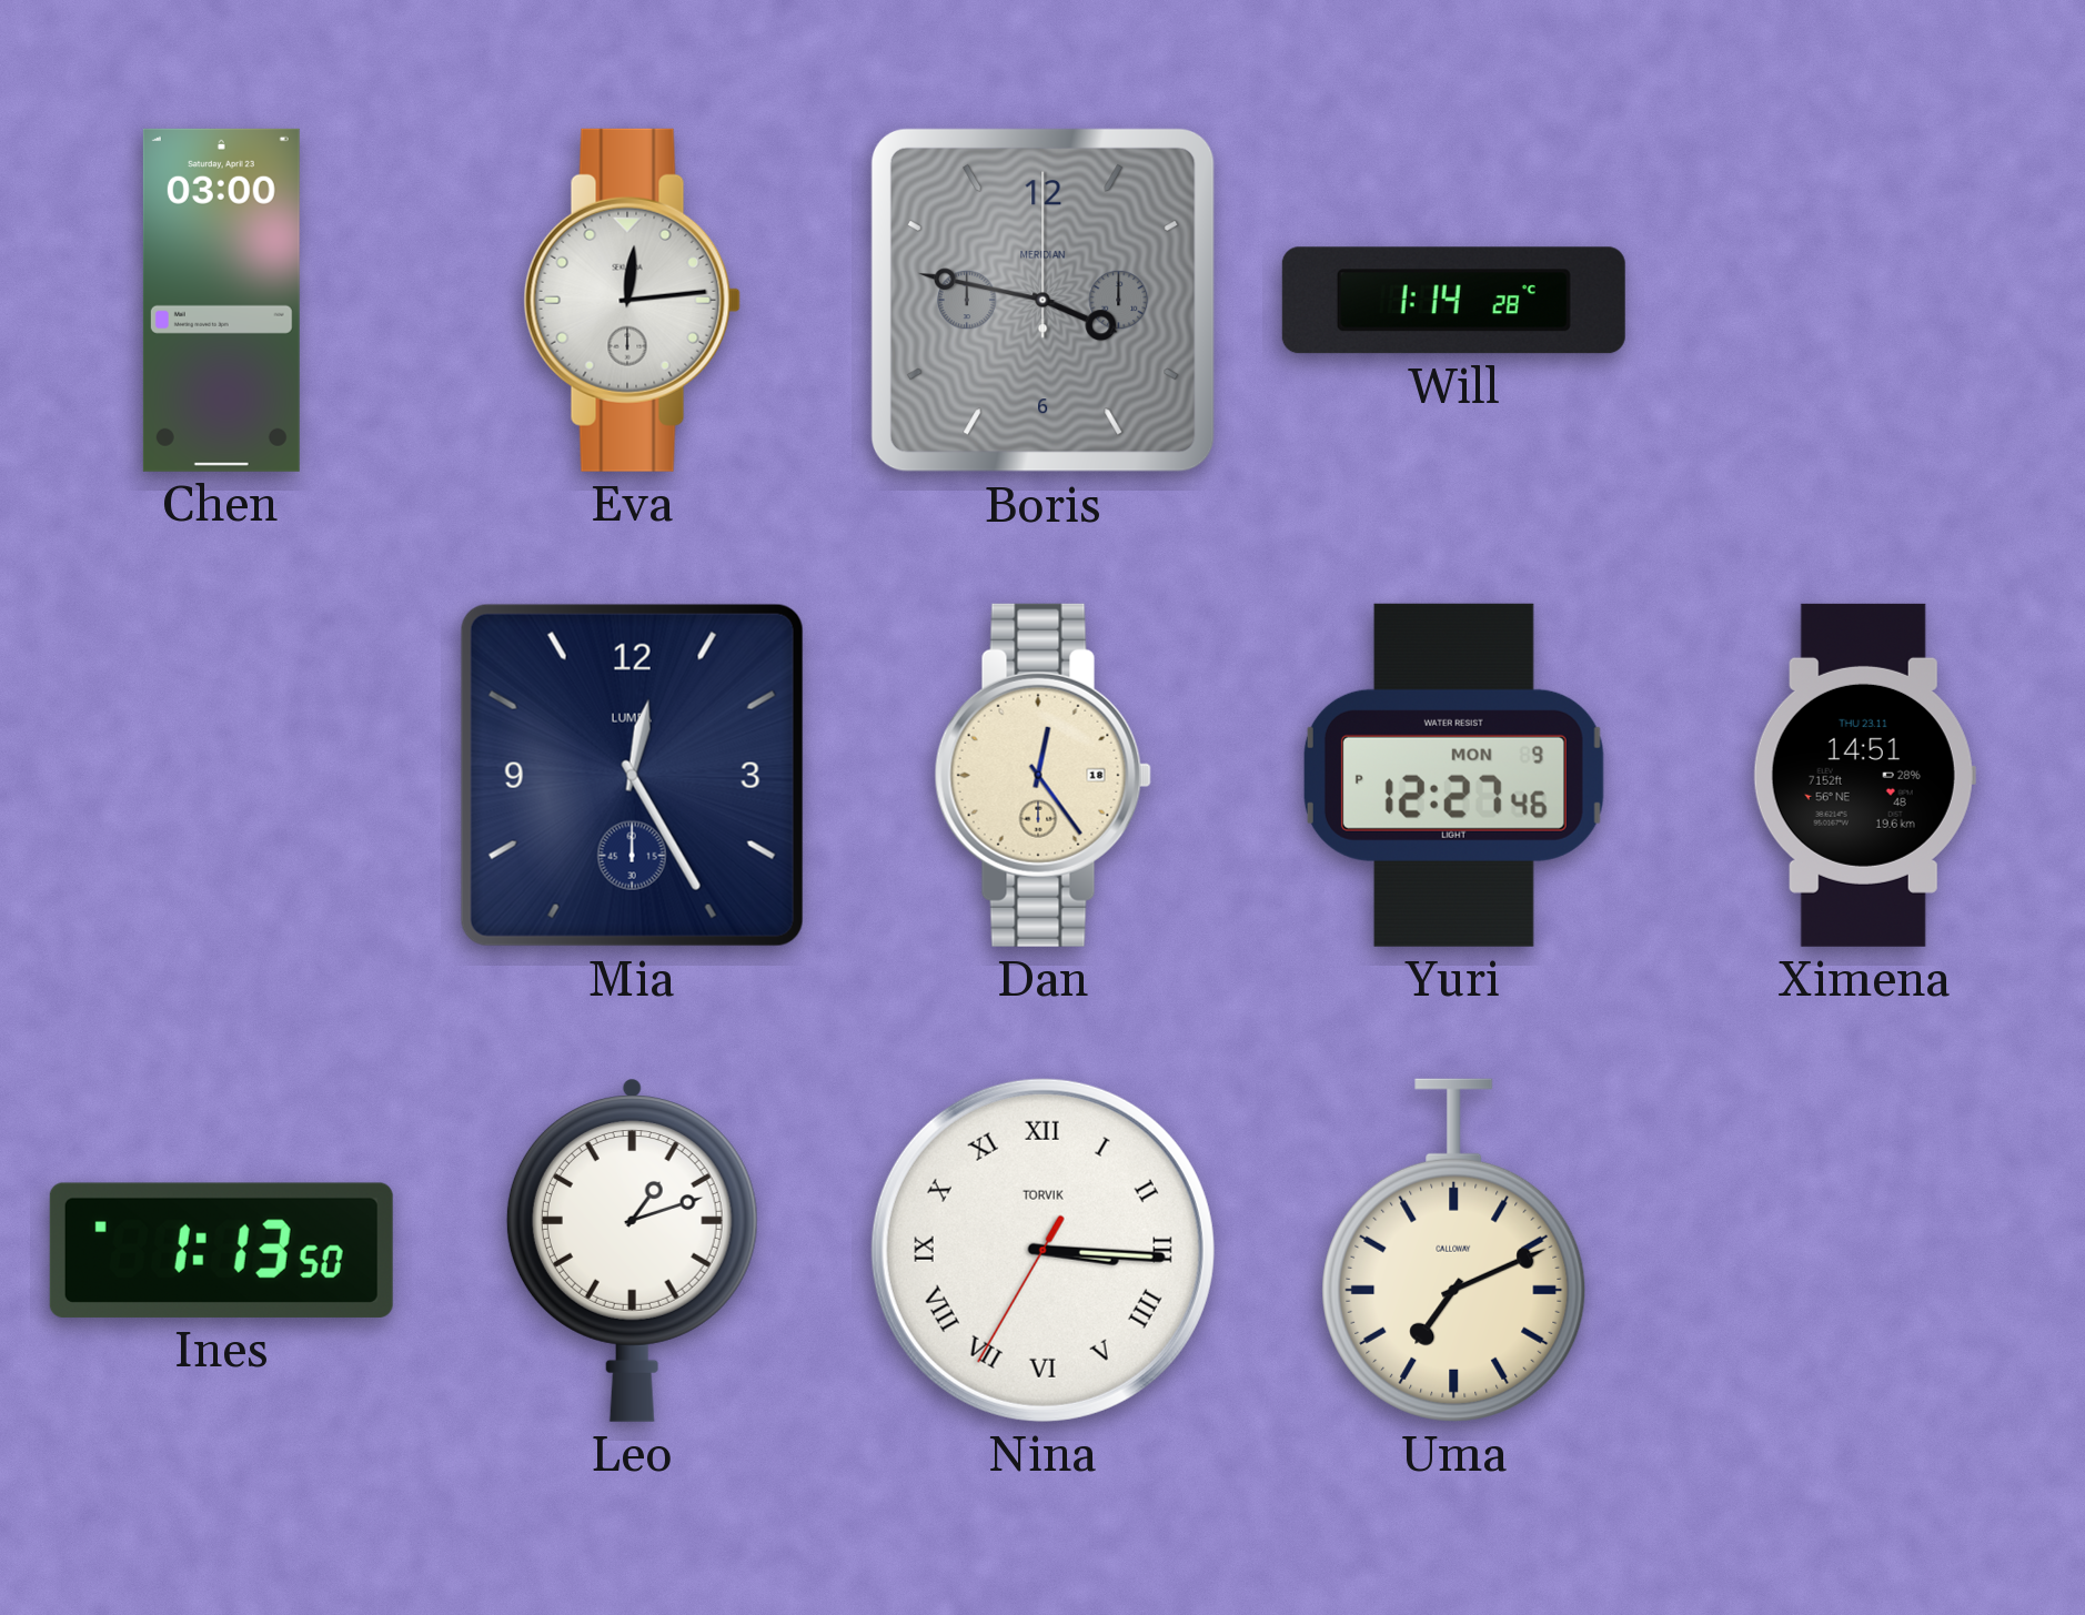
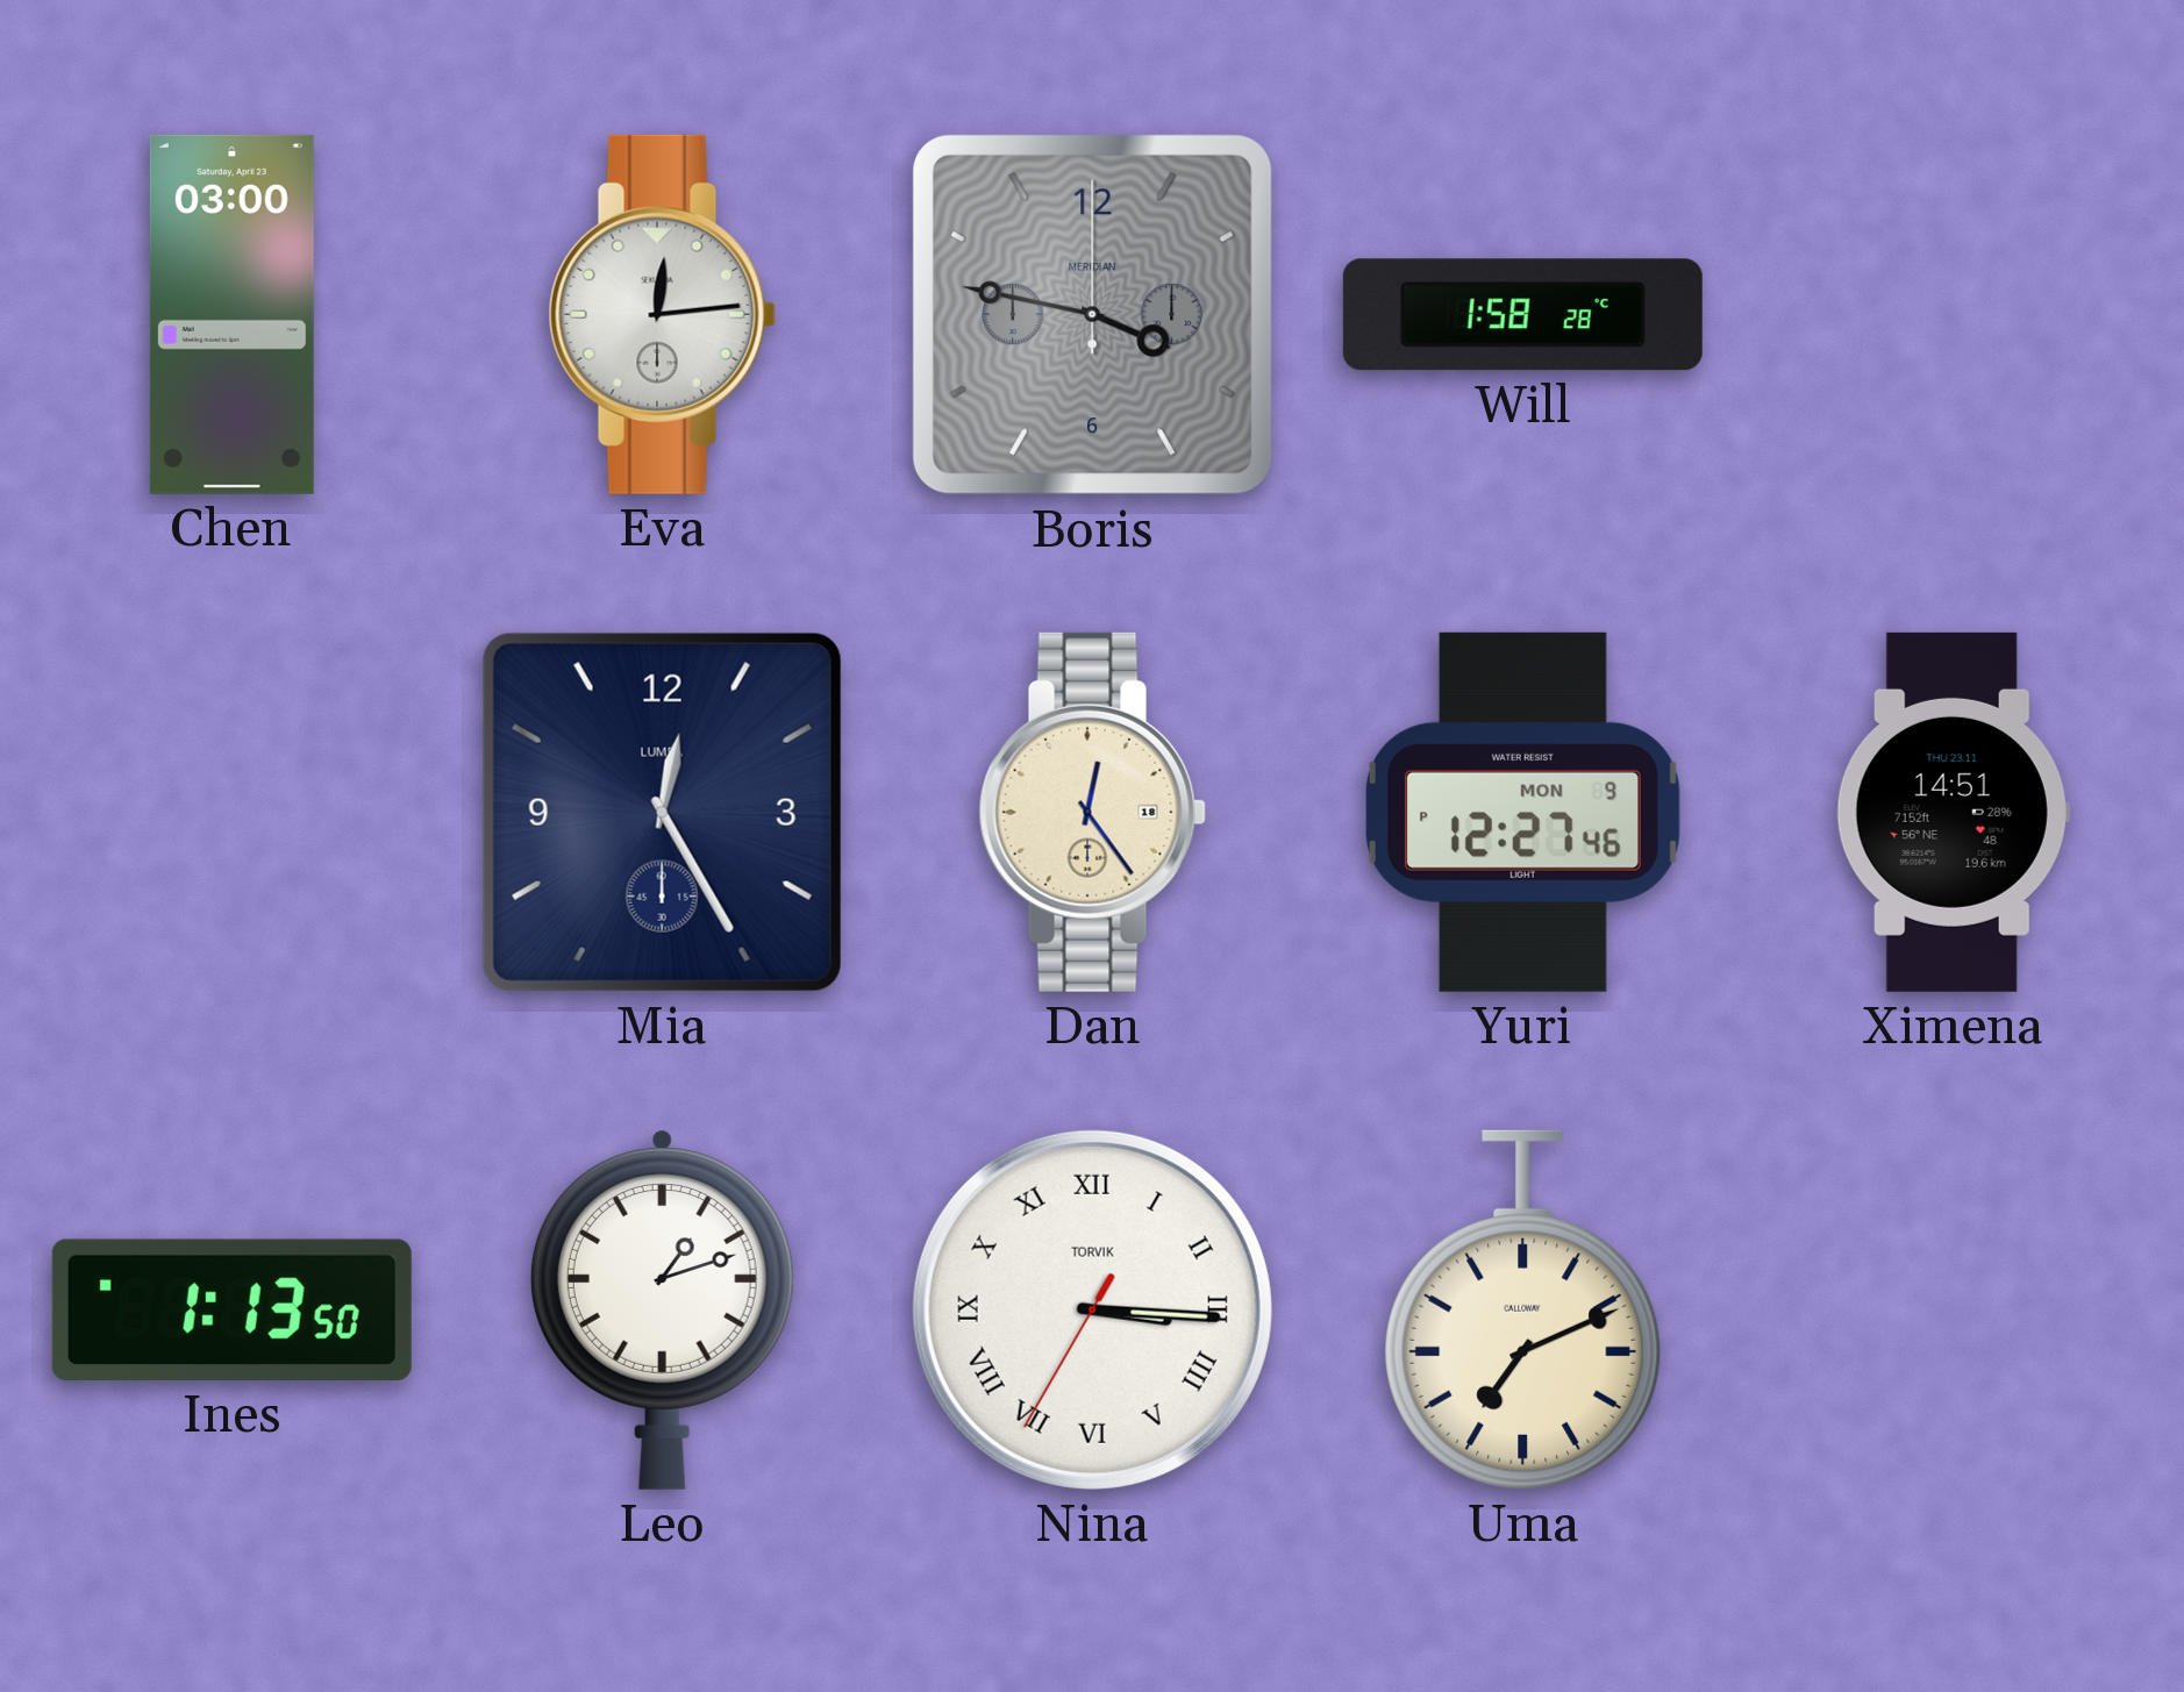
Will: 1:14 -> 1:58
